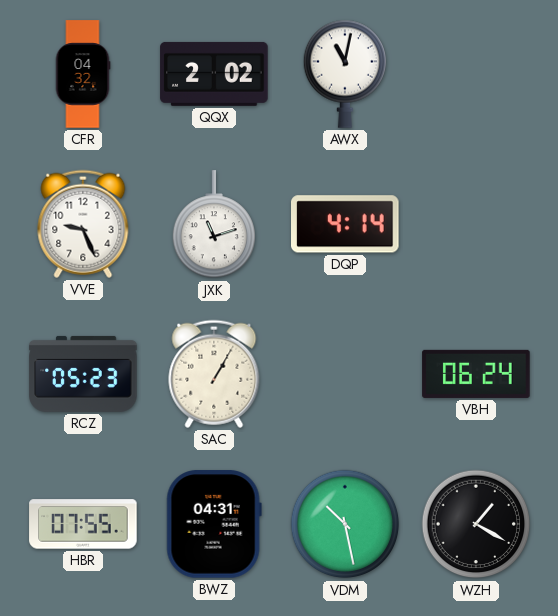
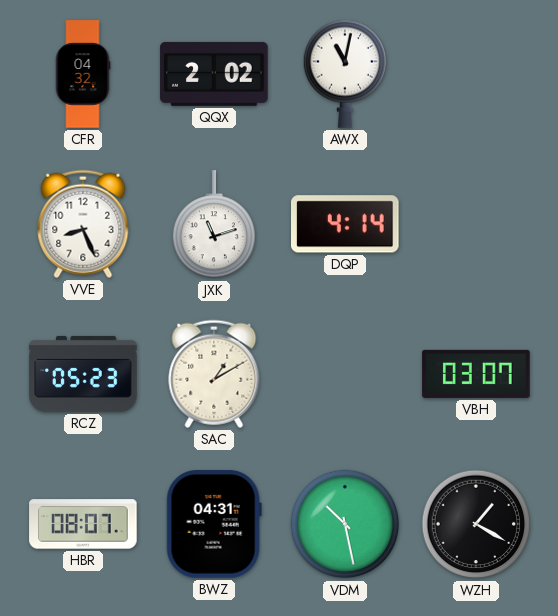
VVE: 9:26 -> 8:26
SAC: 1:05 -> 1:10
VBH: 06:24 -> 03:07
HBR: 07:55 -> 08:07
